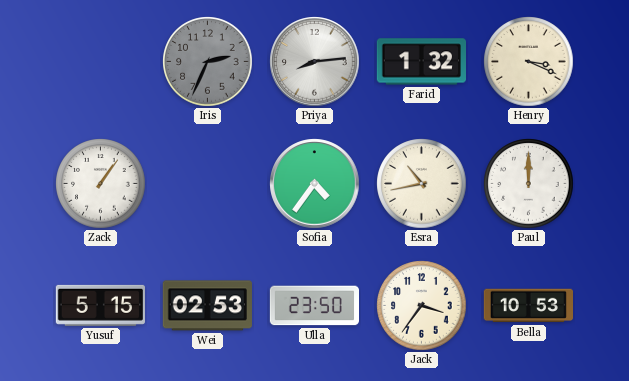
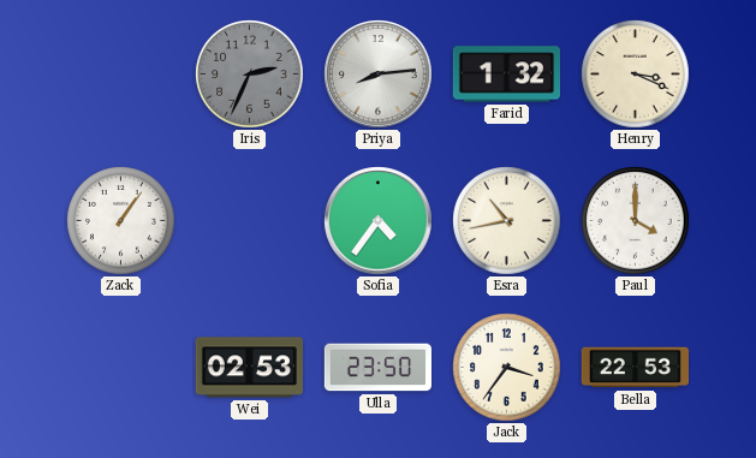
Paul: 12:00 -> 4:00
Yusuf: 5:15 -> none
Bella: 10:53 -> 22:53
